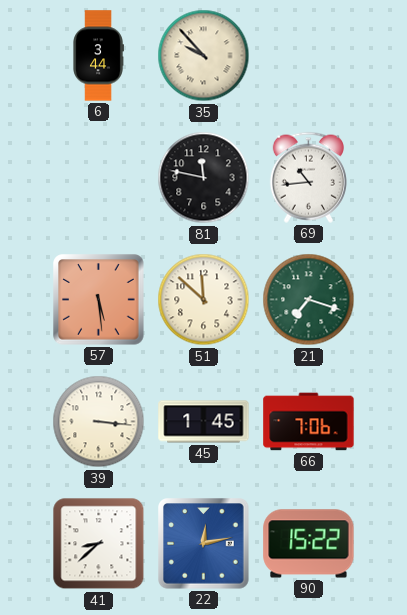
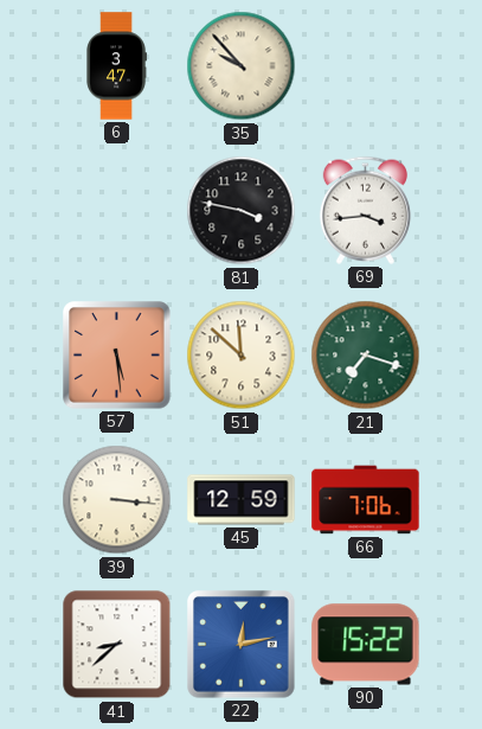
6: 3:44 -> 3:47
81: 11:47 -> 3:47
69: 10:44 -> 3:44
45: 1:45 -> 12:59
